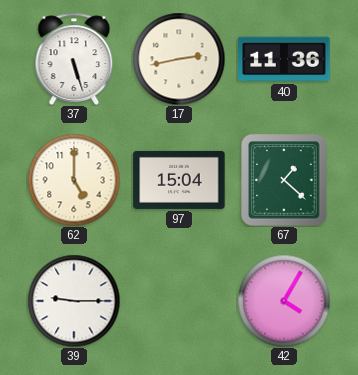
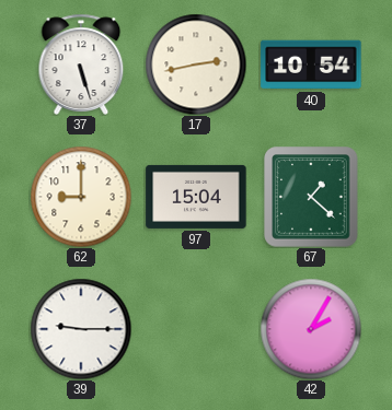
40: 11:36 -> 10:54
62: 5:00 -> 9:00
42: 4:05 -> 2:05
